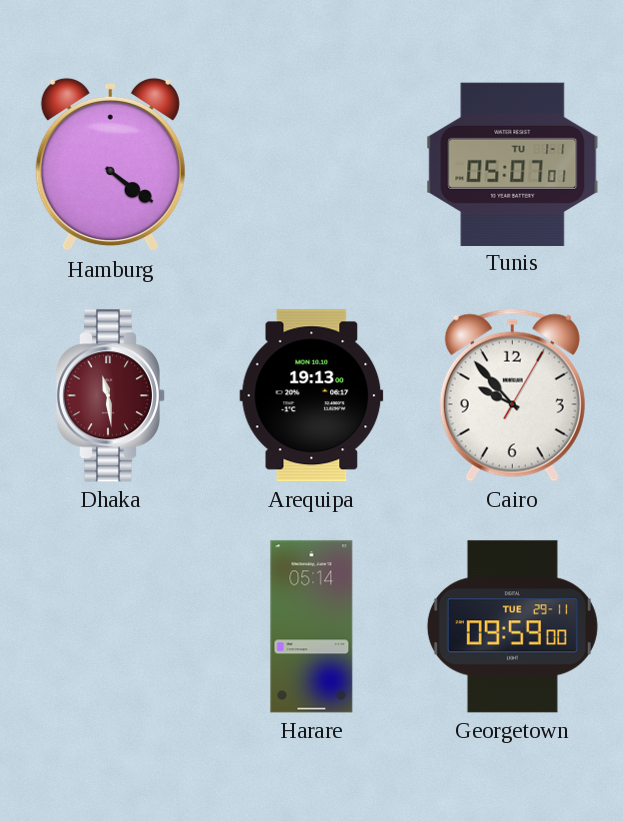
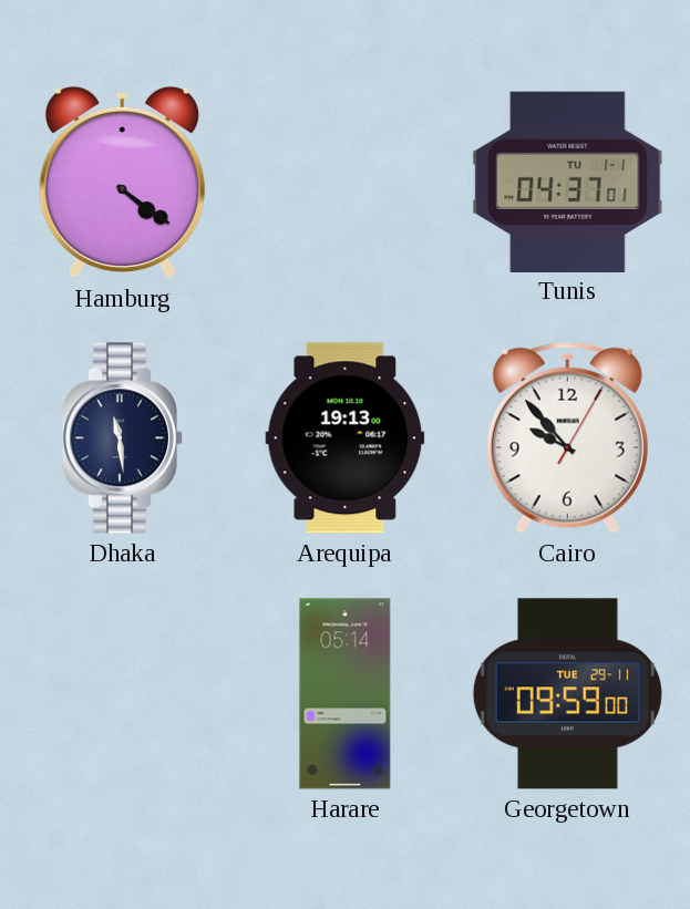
Tunis: 05:07 -> 04:37
Dhaka dial: burgundy -> navy
